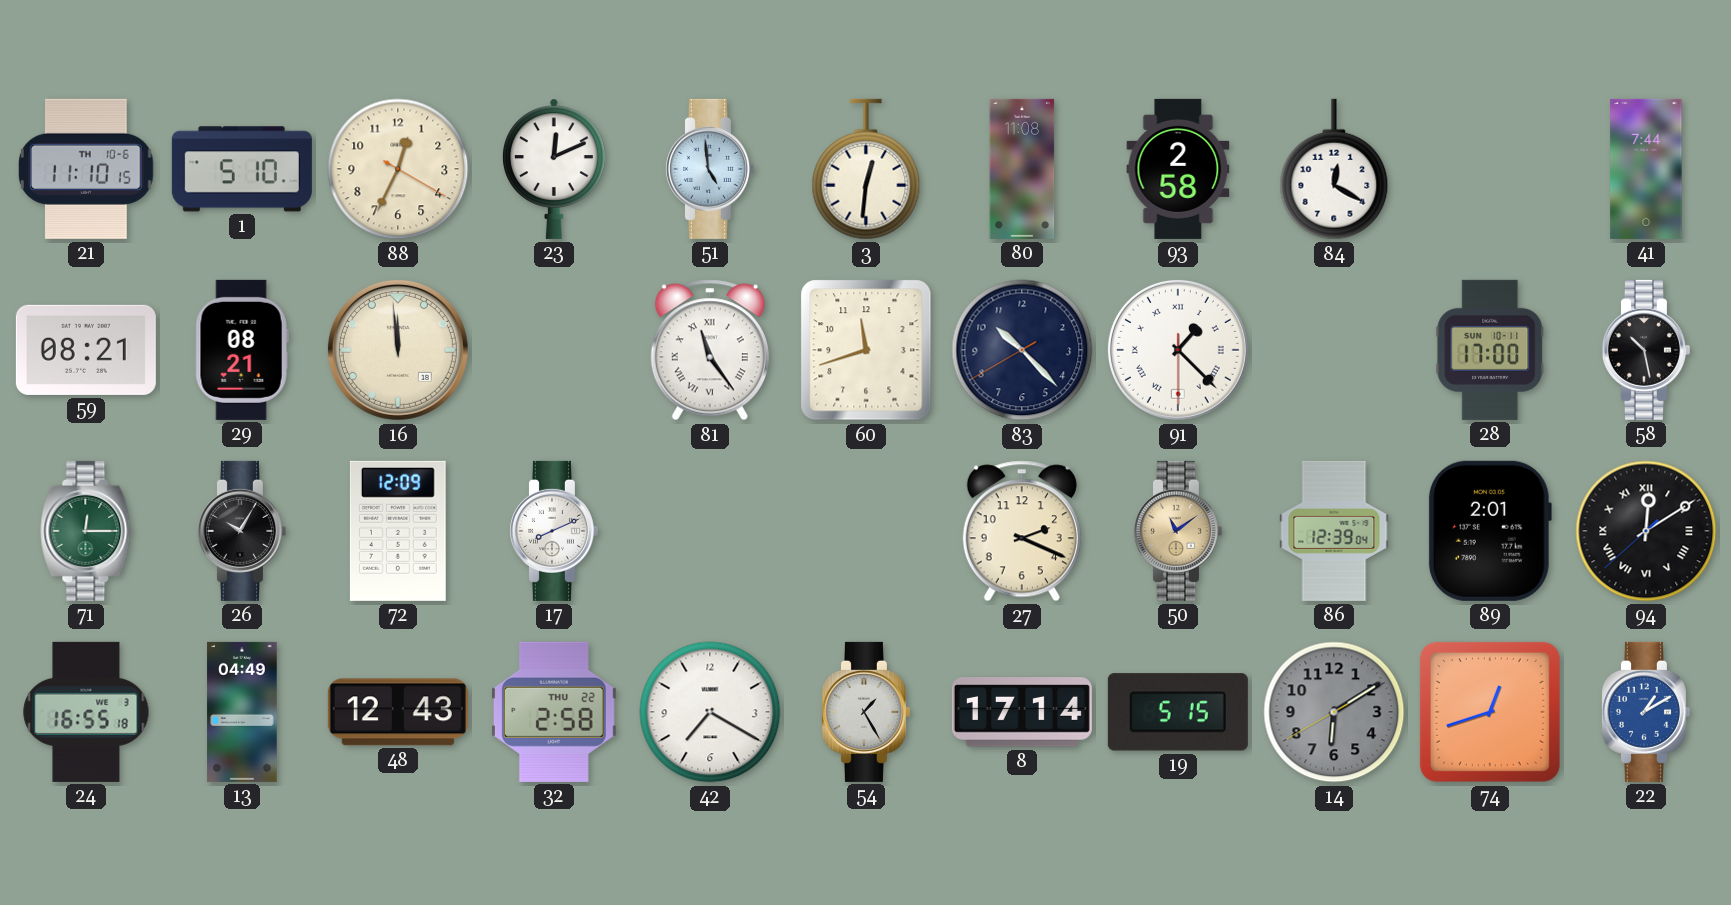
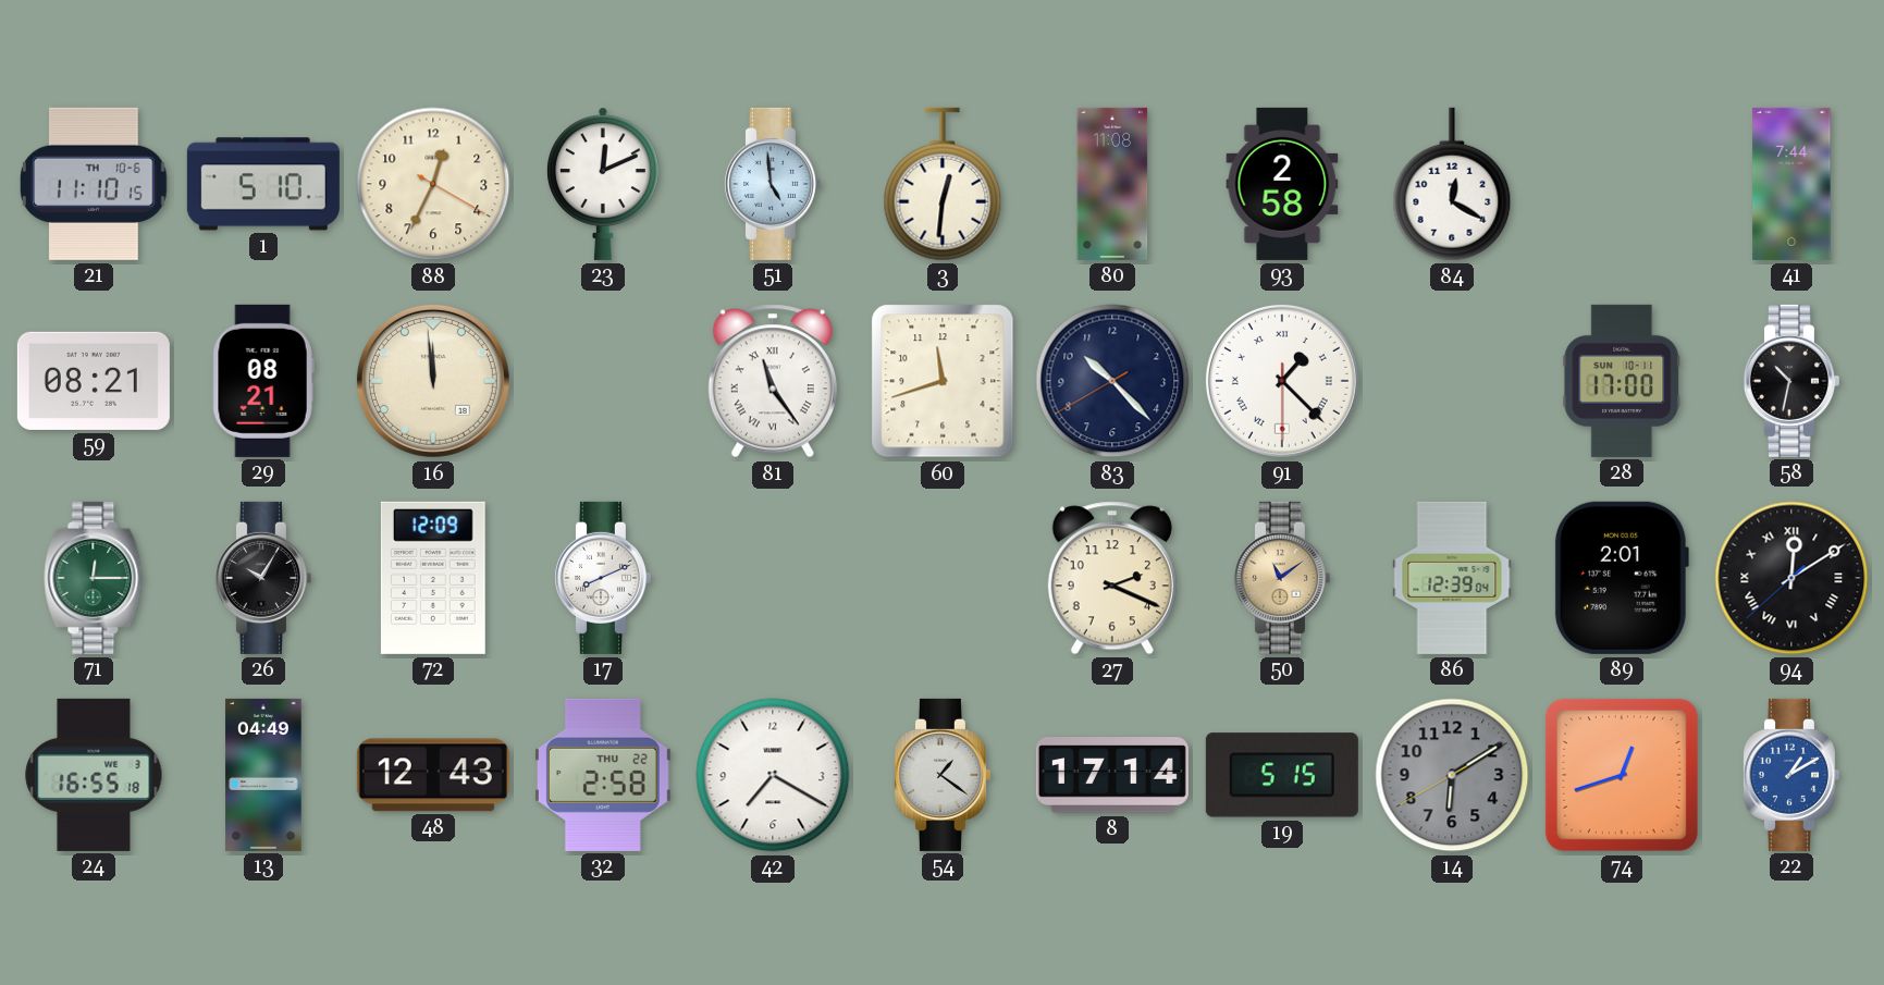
58: 10:28 -> 10:32
54: 1:25 -> 1:21
